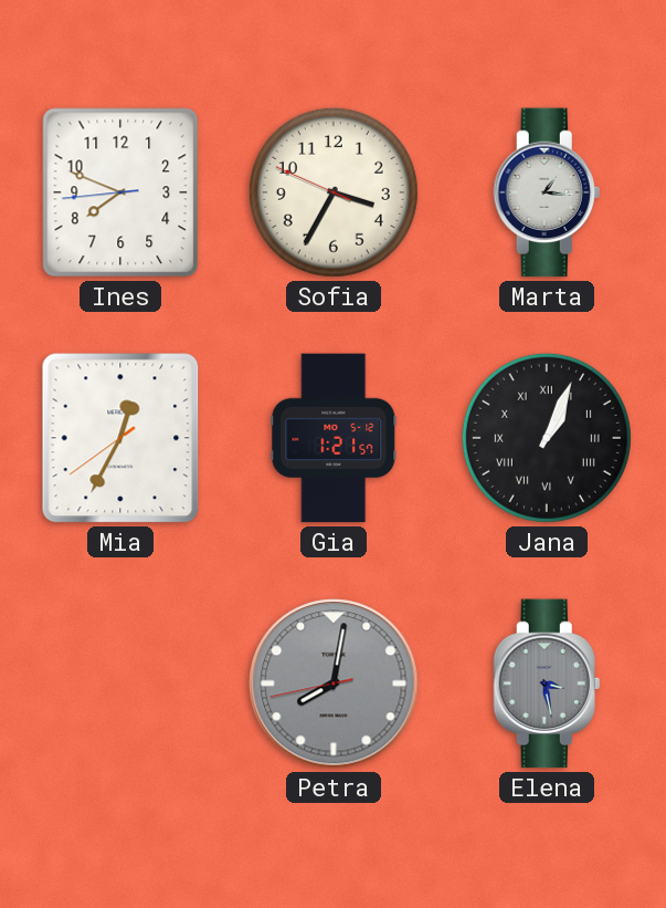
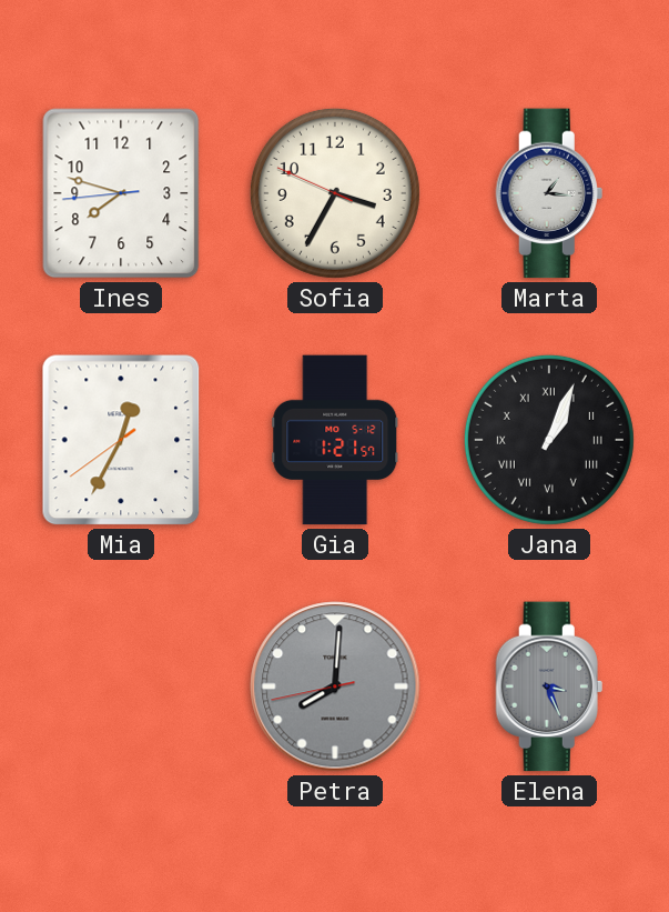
Ines: 7:48 -> 7:47
Petra: 8:01 -> 8:00
Elena: 3:28 -> 3:26
